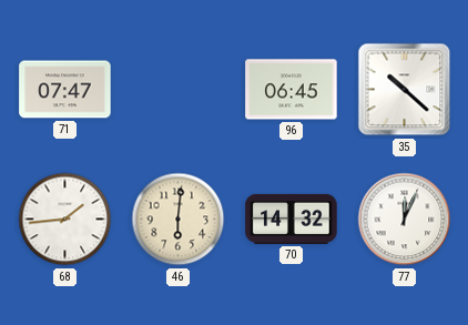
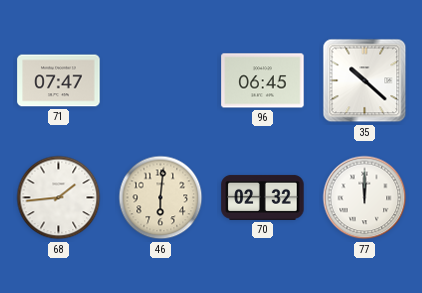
70: 14:32 -> 02:32
77: 12:04 -> 12:00
